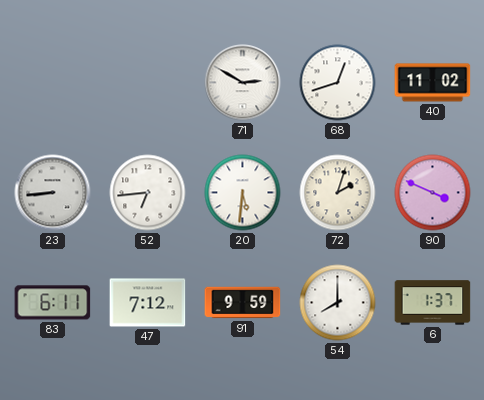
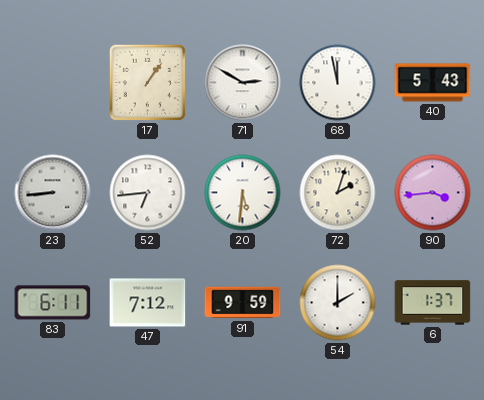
17: none -> 1:06
68: 12:42 -> 11:58
40: 11:02 -> 5:43
90: 3:49 -> 3:44
54: 8:00 -> 2:00
